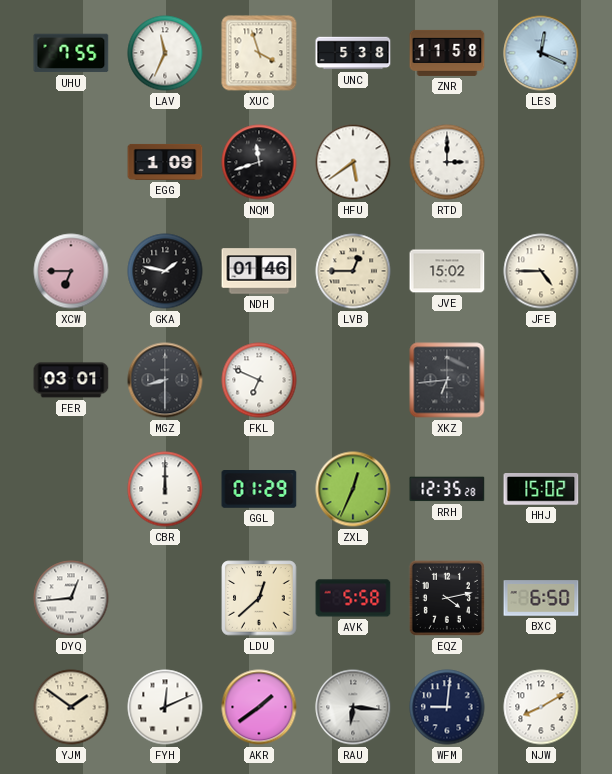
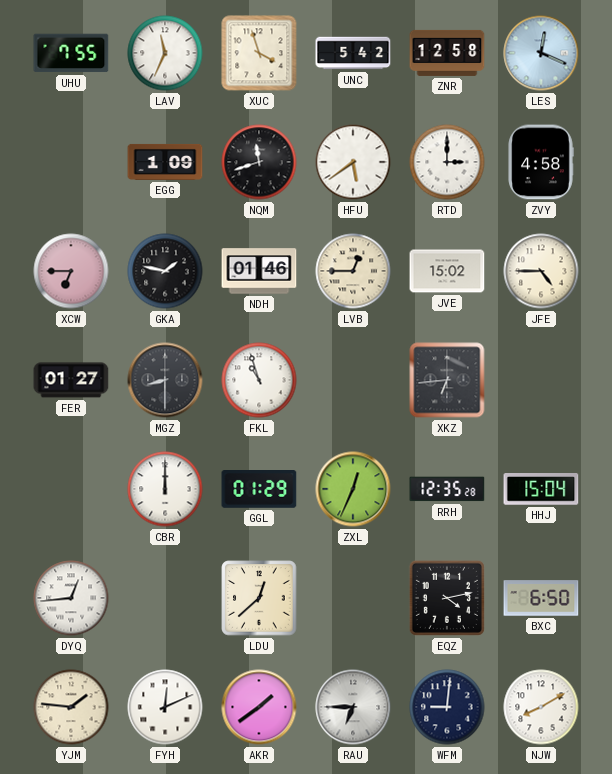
UNC: 5:38 -> 5:42
ZNR: 11:58 -> 12:58
ZVY: none -> 4:58
FER: 03:01 -> 01:27
FKL: 6:49 -> 10:57
HHJ: 15:02 -> 15:04
AVK: 5:58 -> none
YJM: 1:51 -> 1:46
RAU: 6:16 -> 6:45
